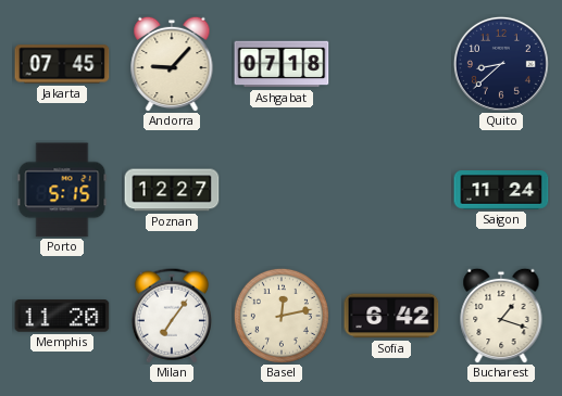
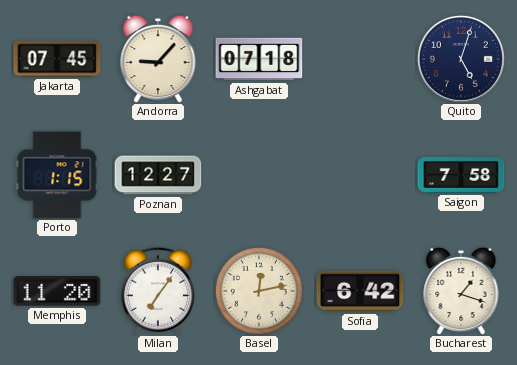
Quito: 8:38 -> 5:03
Porto: 5:15 -> 1:15
Saigon: 11:24 -> 7:58
